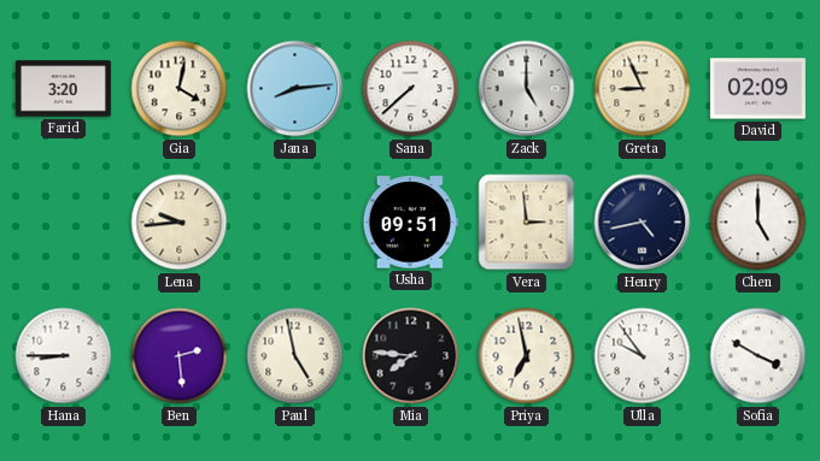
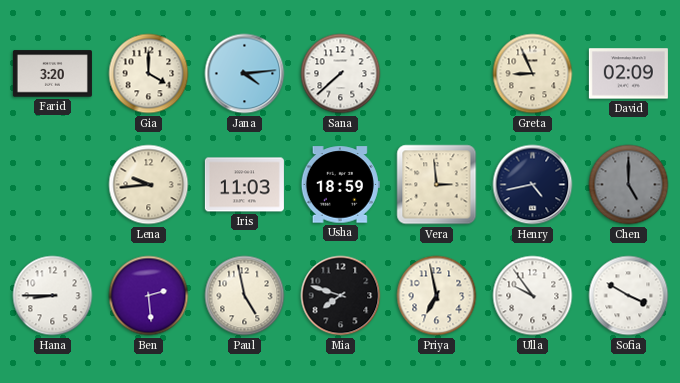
Gia: 4:02 -> 4:00
Jana: 8:14 -> 4:14
Zack: 5:00 -> none
Iris: none -> 11:03
Usha: 09:51 -> 18:59
Chen dial: white -> grey
Mia: 7:46 -> 7:48
